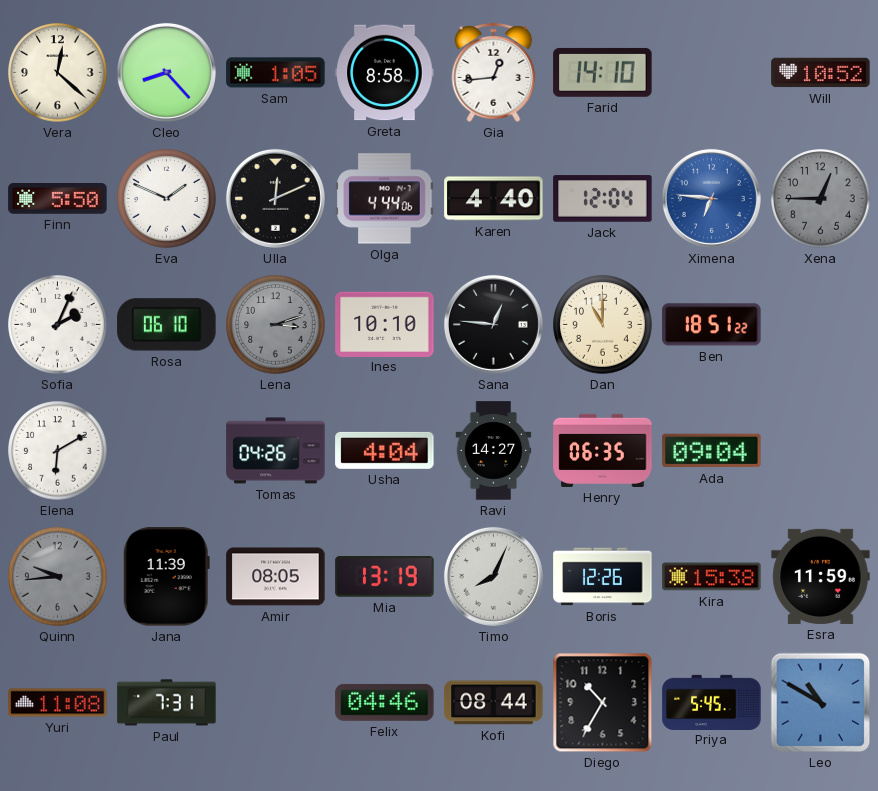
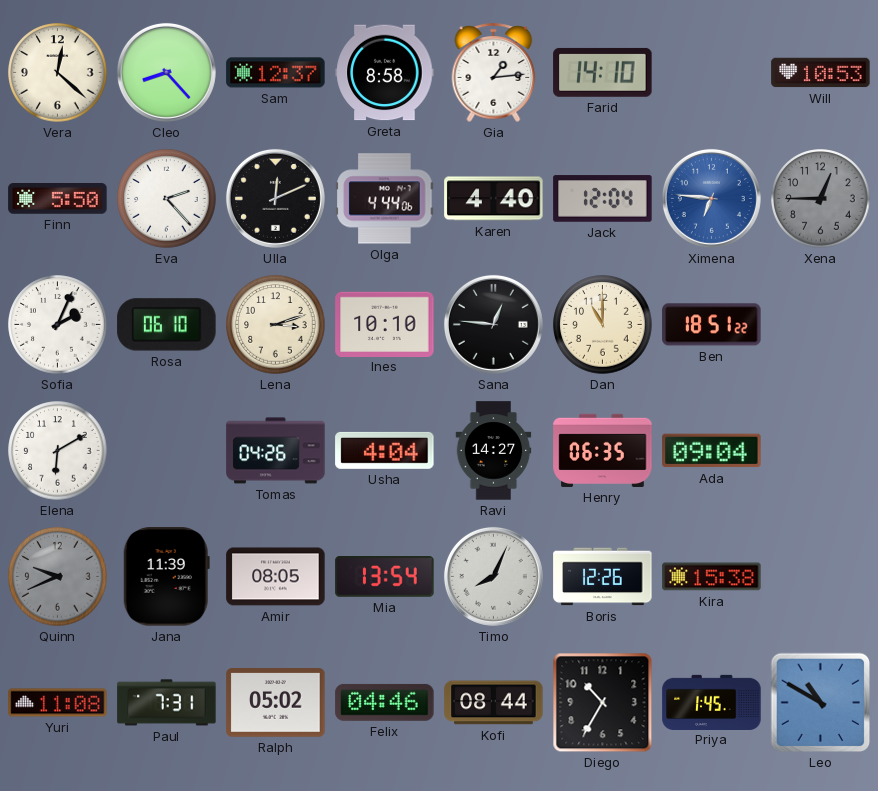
Sam: 1:05 -> 12:37
Gia: 12:44 -> 1:14
Will: 10:52 -> 10:53
Eva: 1:49 -> 2:23
Lena dial: grey -> cream
Quinn: 9:44 -> 9:41
Mia: 13:19 -> 13:54
Esra: 11:59 -> none
Ralph: none -> 05:02
Priya: 5:45 -> 1:45
